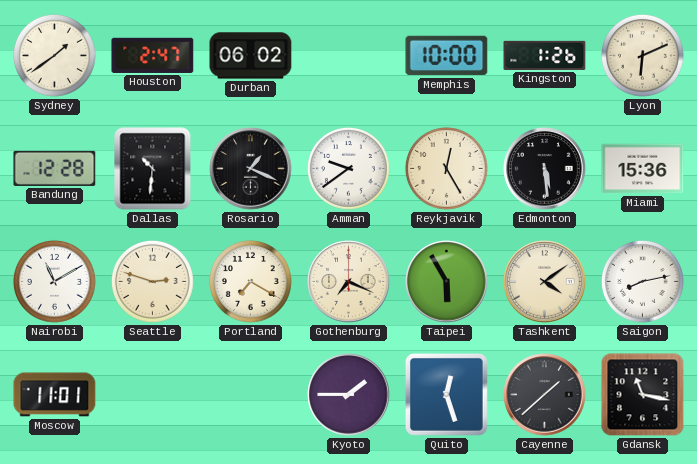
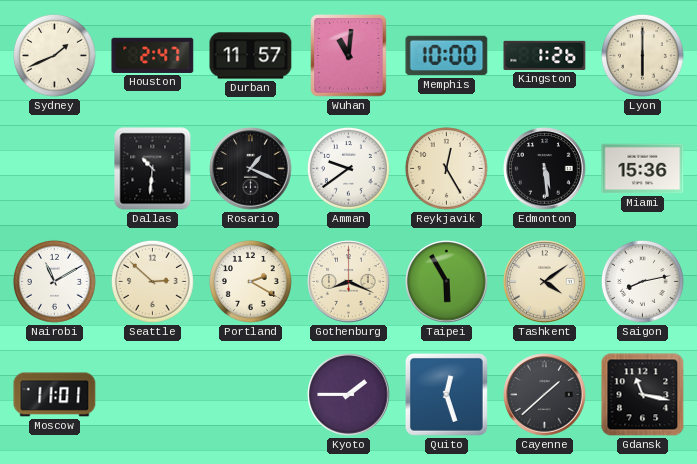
Sydney: 1:39 -> 1:41
Durban: 06:02 -> 11:57
Wuhan: none -> 11:01
Lyon: 6:11 -> 6:00
Bandung: 12:28 -> none
Seattle: 2:48 -> 2:52
Portland: 7:20 -> 2:20
Gothenburg: 7:19 -> 8:19
